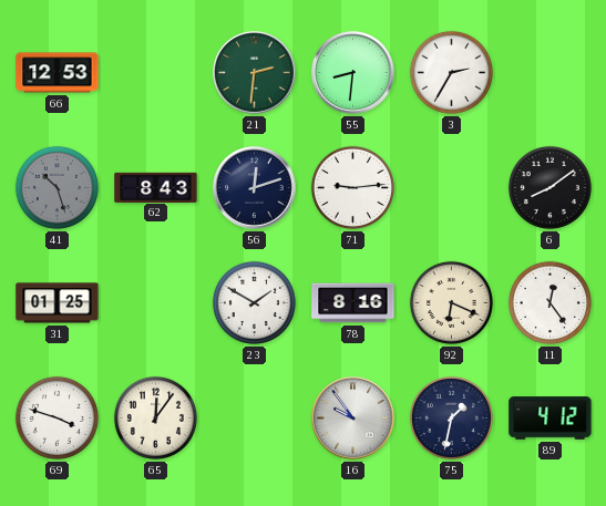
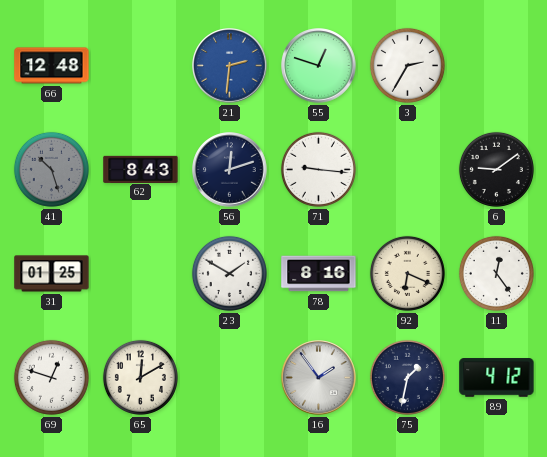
66: 12:53 -> 12:48
21 dial: green -> blue
55: 8:31 -> 12:48
71: 9:14 -> 9:16
6: 8:09 -> 9:09
69: 3:48 -> 12:48
65: 12:06 -> 12:10
16: 9:54 -> 1:54
